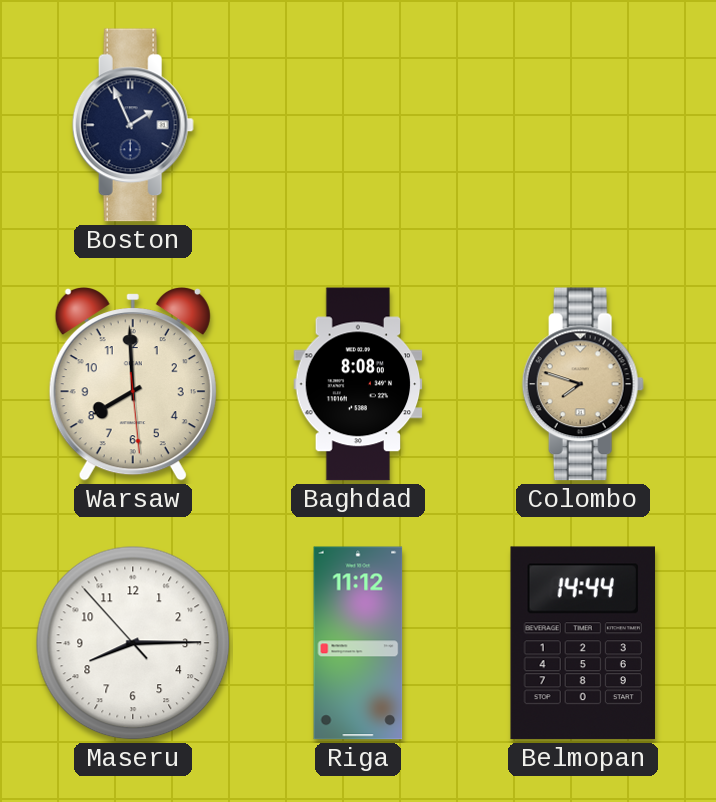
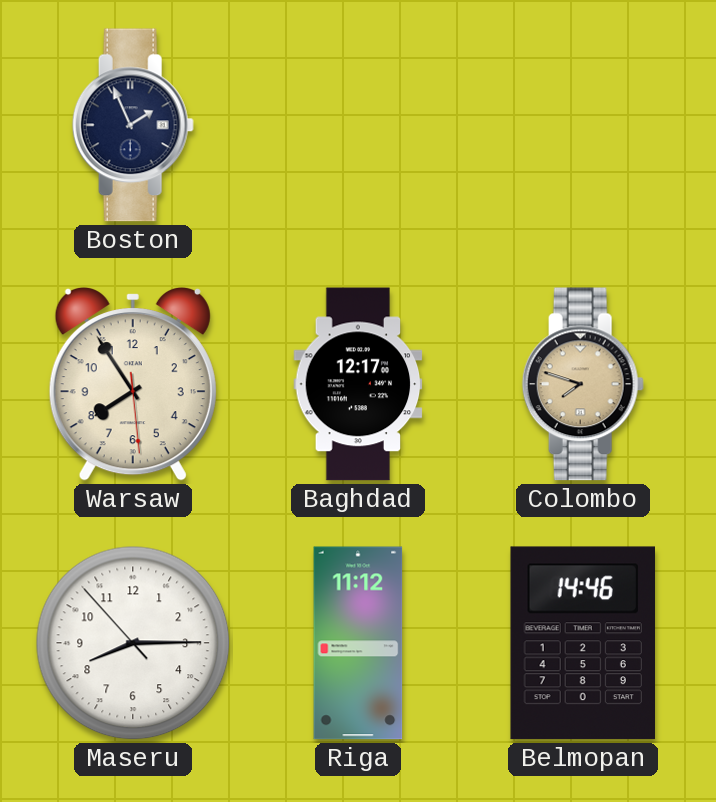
Warsaw: 7:59 -> 7:54
Baghdad: 8:08 -> 12:17
Belmopan: 14:44 -> 14:46
